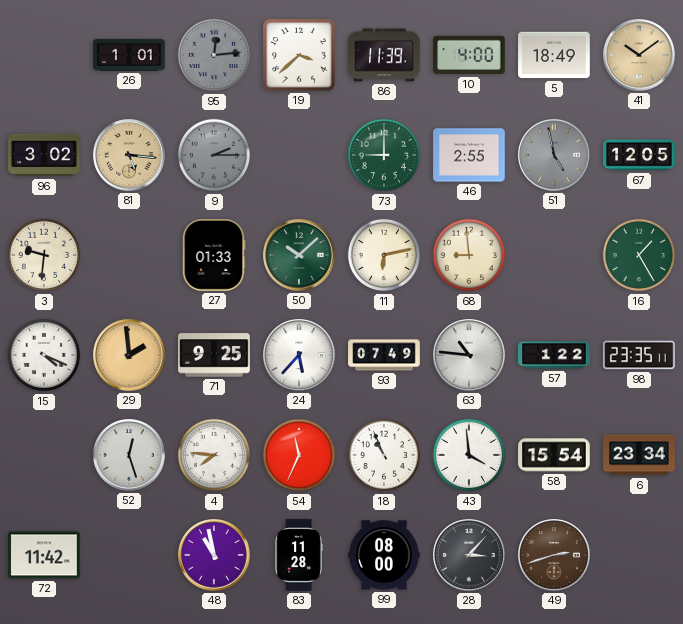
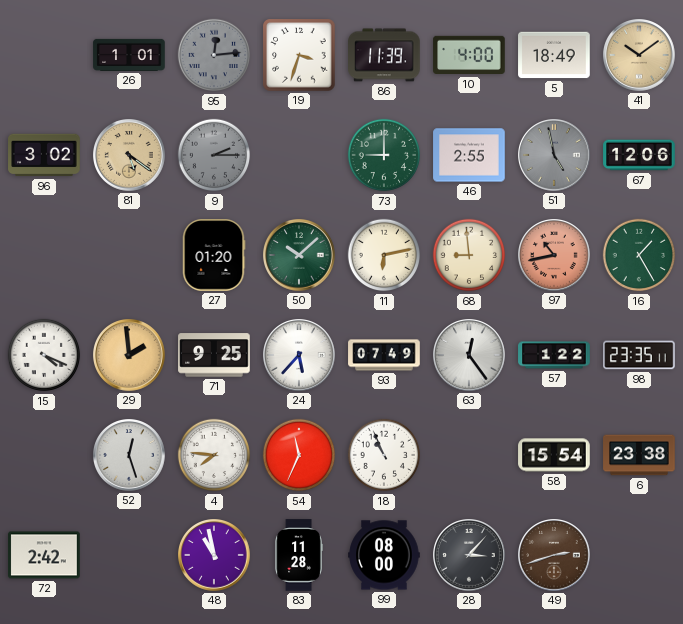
19: 3:38 -> 3:33
81: 5:16 -> 5:21
67: 12:05 -> 12:06
3: 9:31 -> none
27: 01:33 -> 01:20
97: none -> 10:43
63: 10:46 -> 12:24
43: 3:59 -> none
6: 23:34 -> 23:38
72: 11:42 -> 2:42
